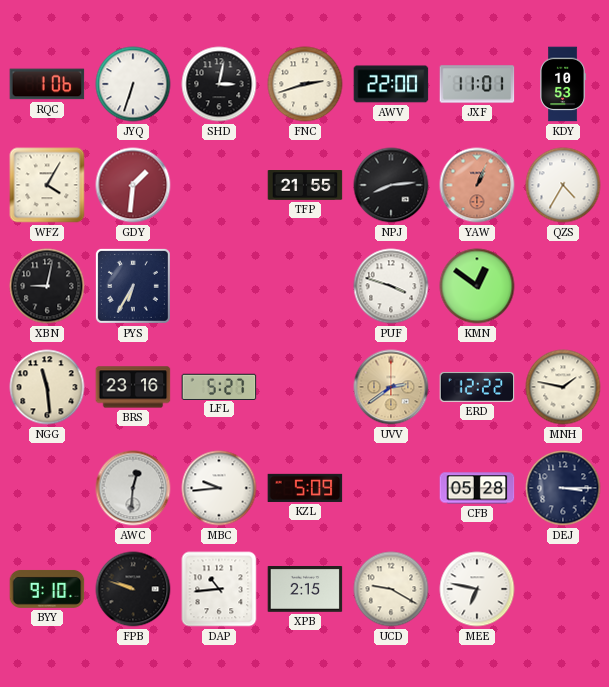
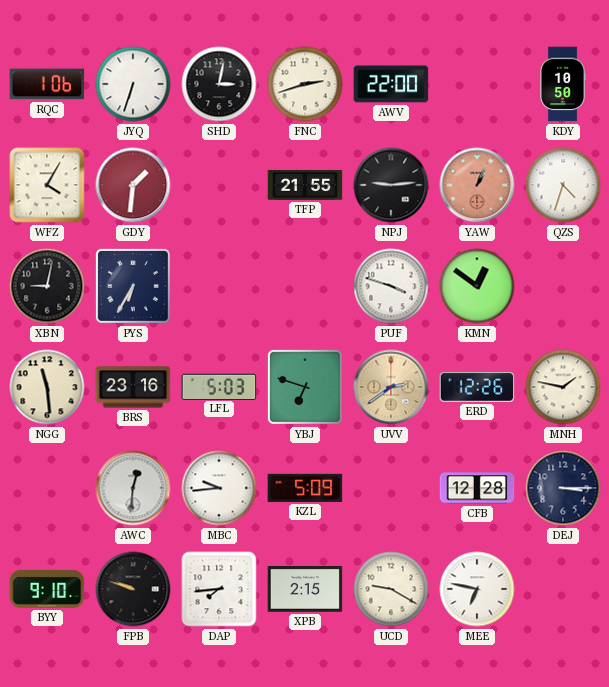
JXF: 11:01 -> none
KDY: 10:53 -> 10:50
NPJ: 8:14 -> 9:14
QZS: 4:35 -> 4:33
LFL: 5:27 -> 5:03
YBJ: none -> 6:48
ERD: 12:22 -> 12:26
CFB: 05:28 -> 12:28
DAP: 10:44 -> 7:44
